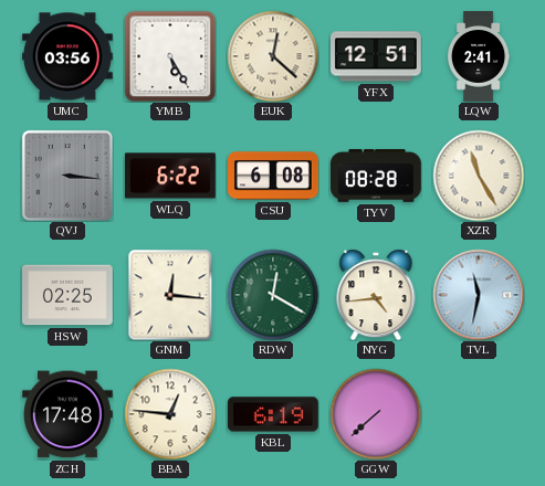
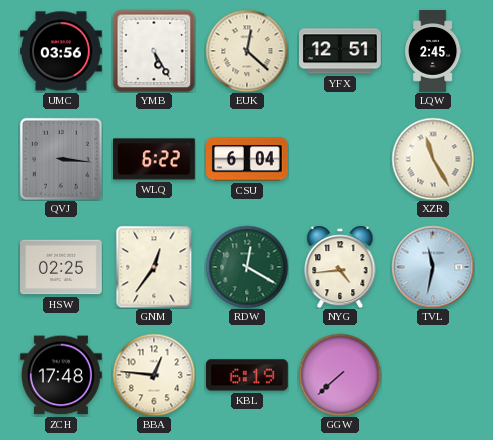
LQW: 2:41 -> 2:45
CSU: 6:08 -> 6:04
TYV: 08:28 -> none
GNM: 12:16 -> 12:36
